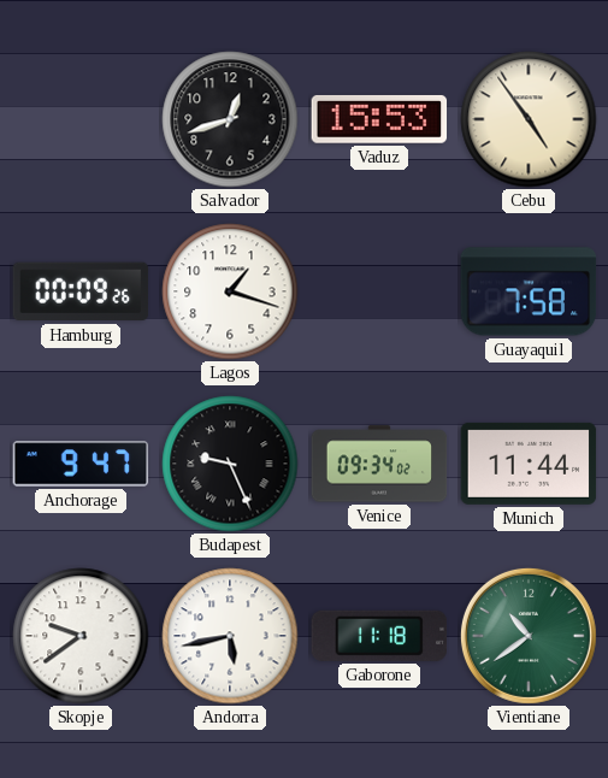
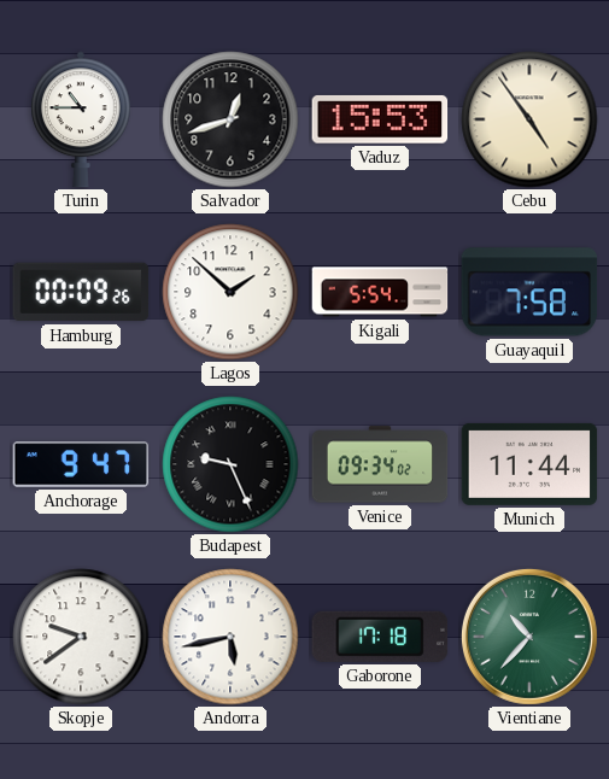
Turin: none -> 10:45
Lagos: 1:18 -> 1:52
Kigali: none -> 5:54
Gaborone: 11:18 -> 17:18
Vientiane: 10:39 -> 10:37
